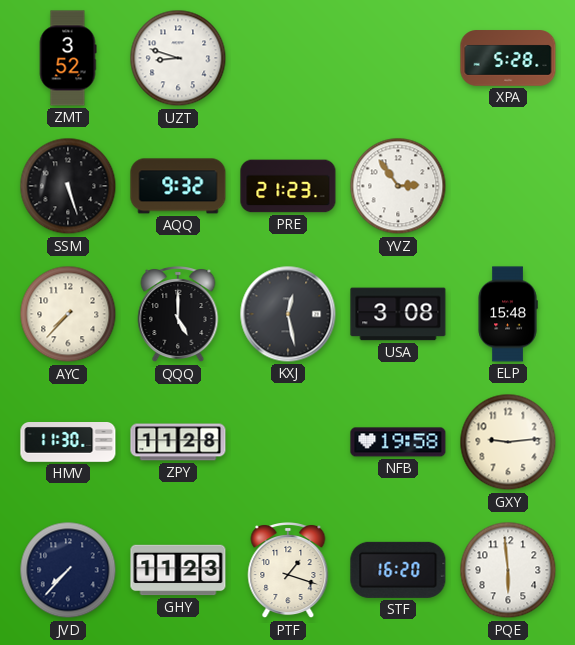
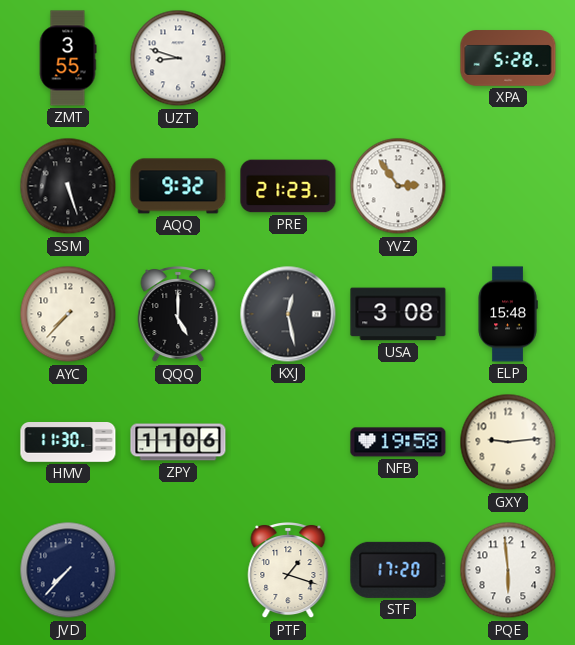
ZMT: 3:52 -> 3:55
ZPY: 11:28 -> 11:06
GHY: 11:23 -> none
STF: 16:20 -> 17:20
